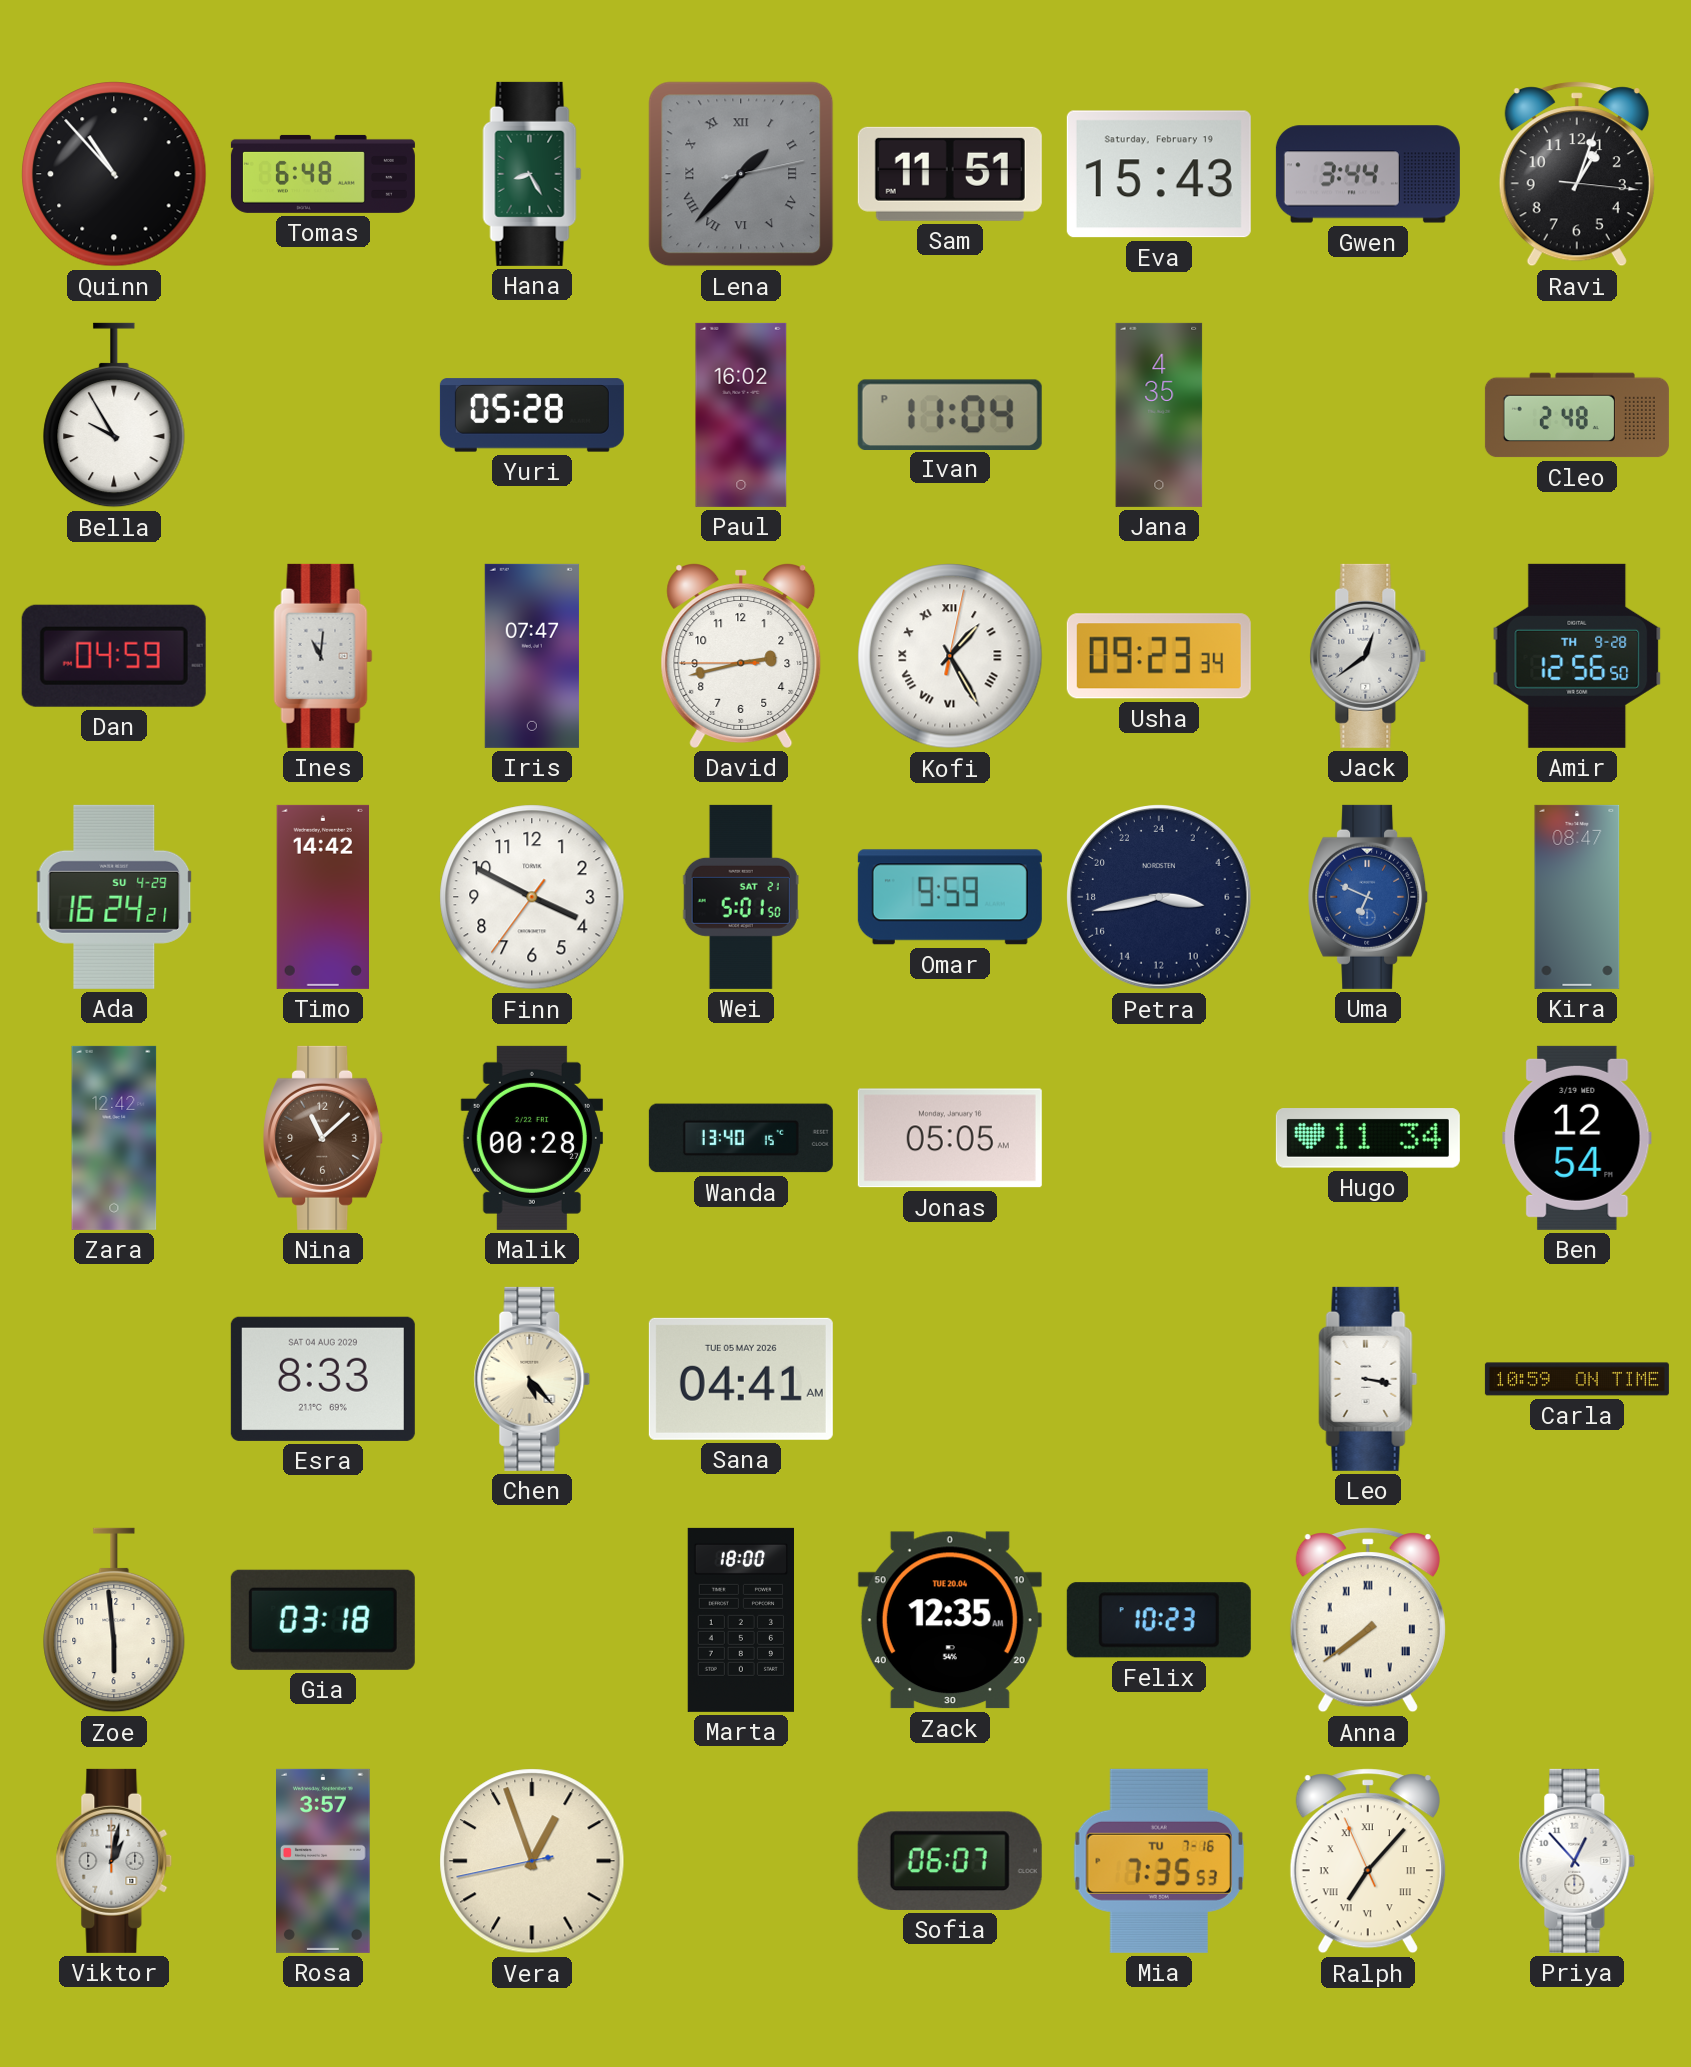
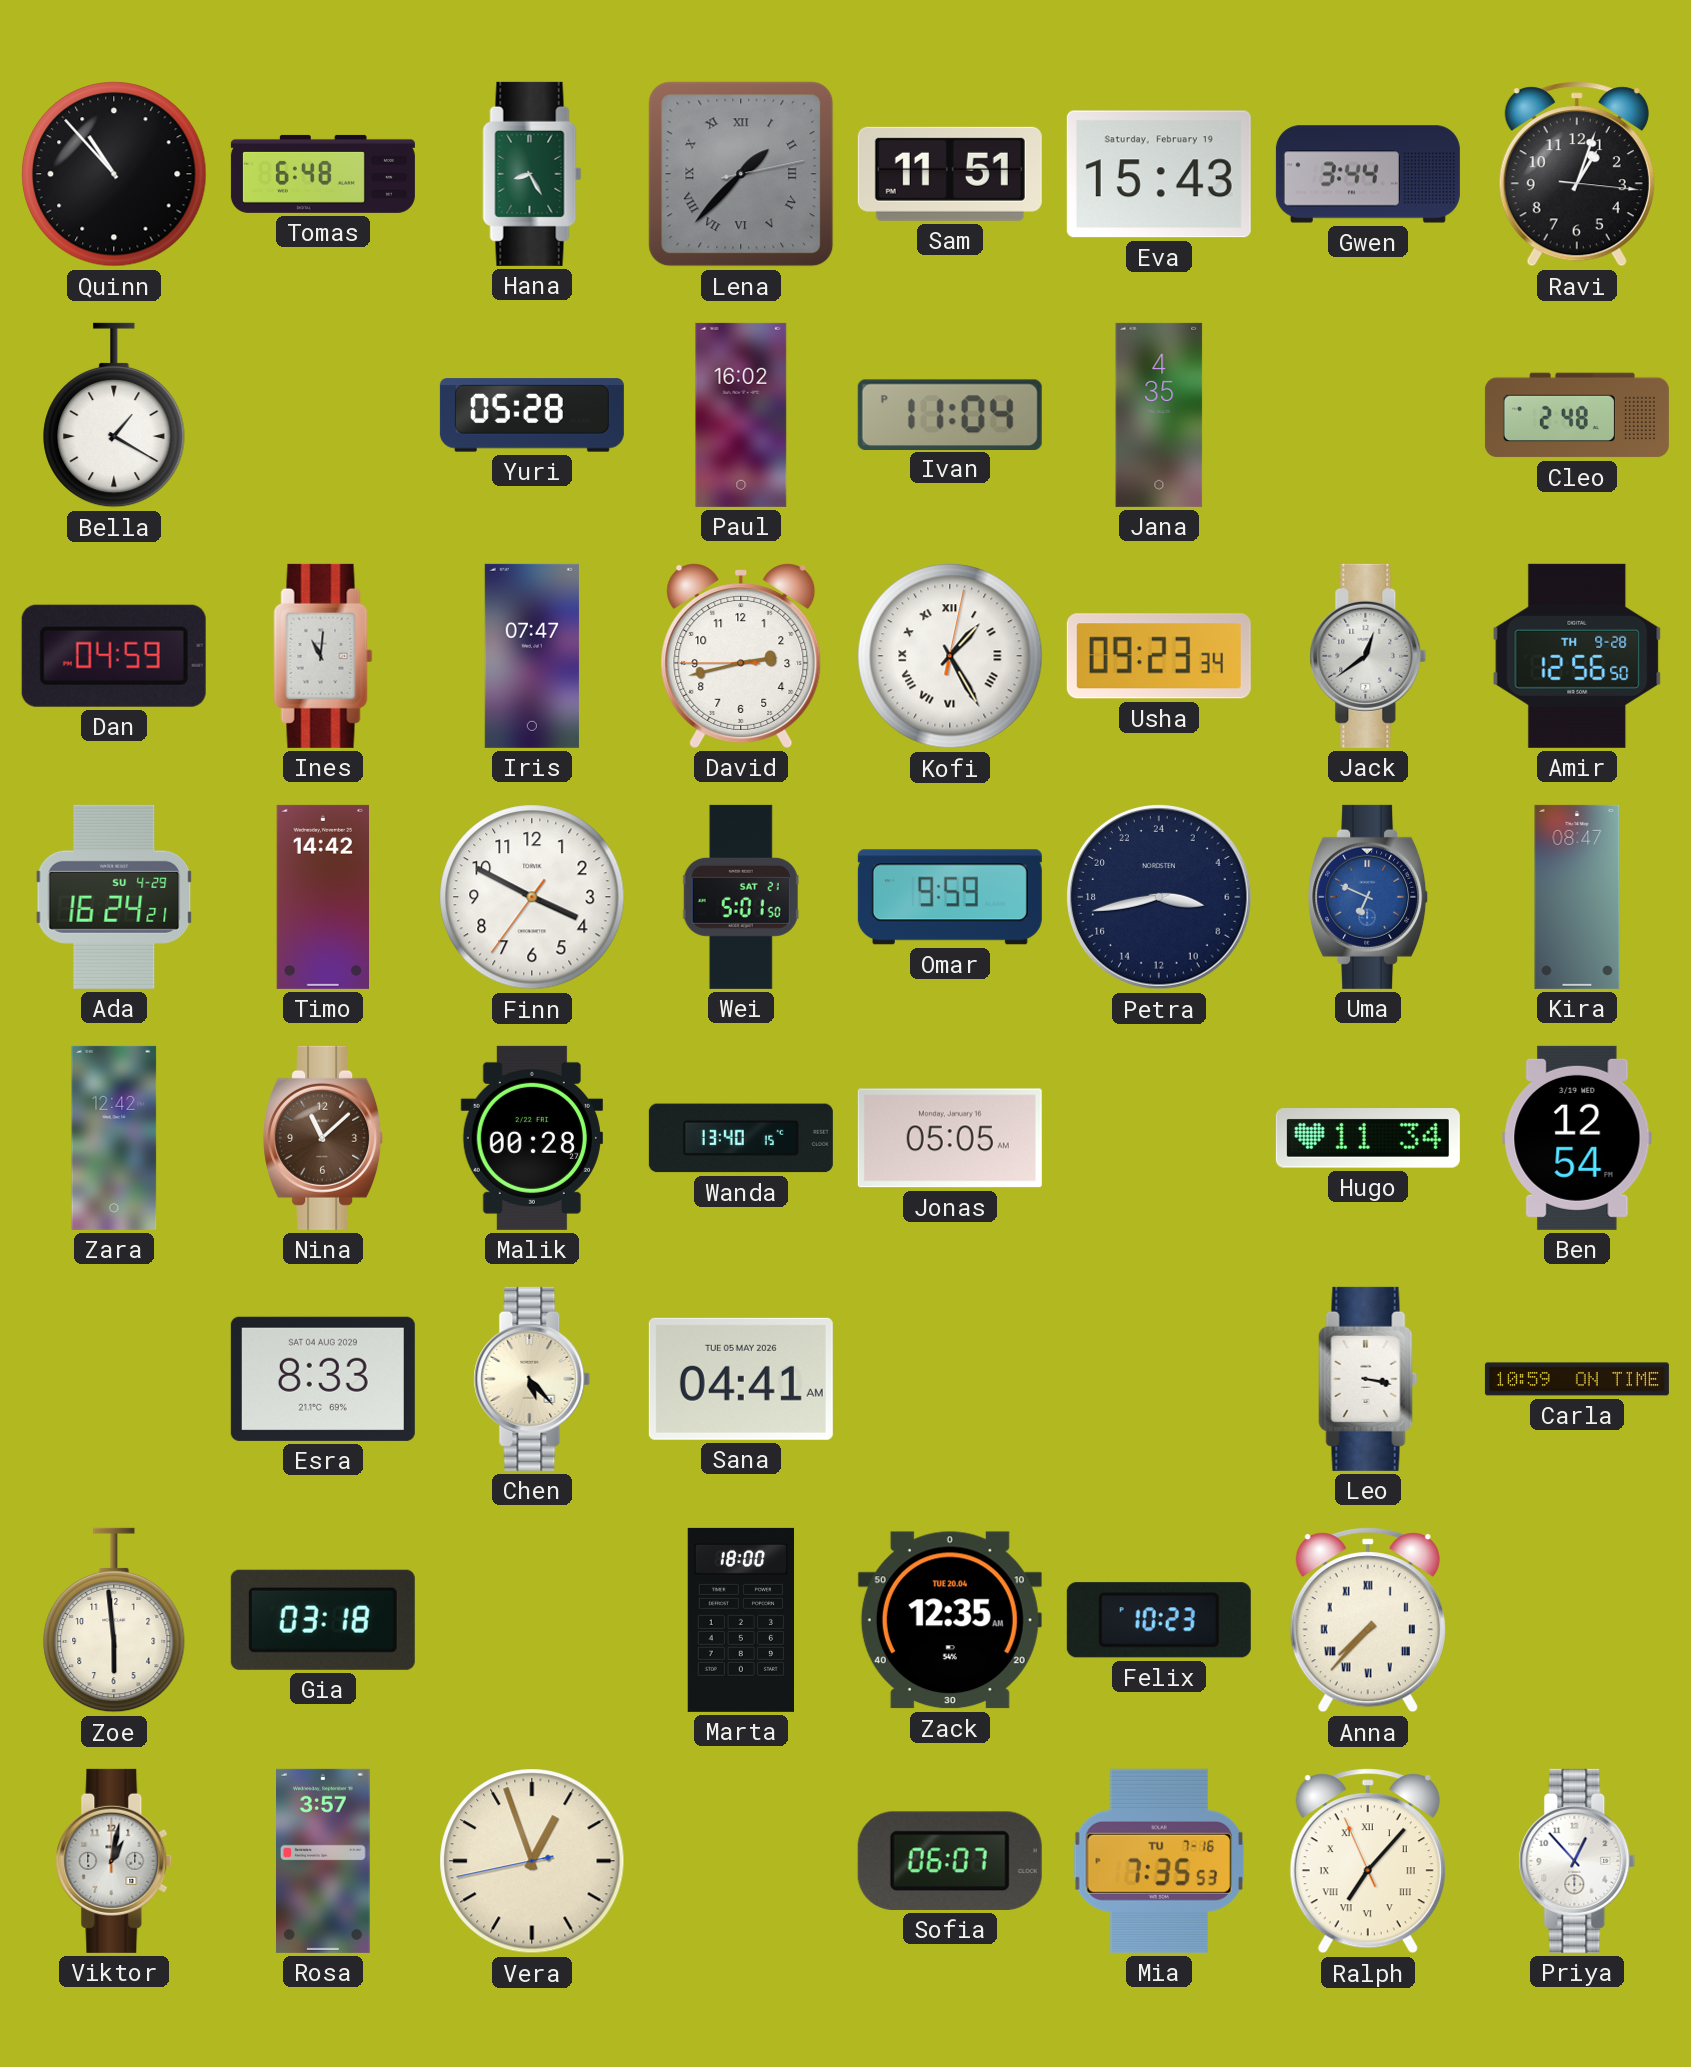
Bella: 9:55 -> 1:20
Anna: 7:39 -> 7:37
